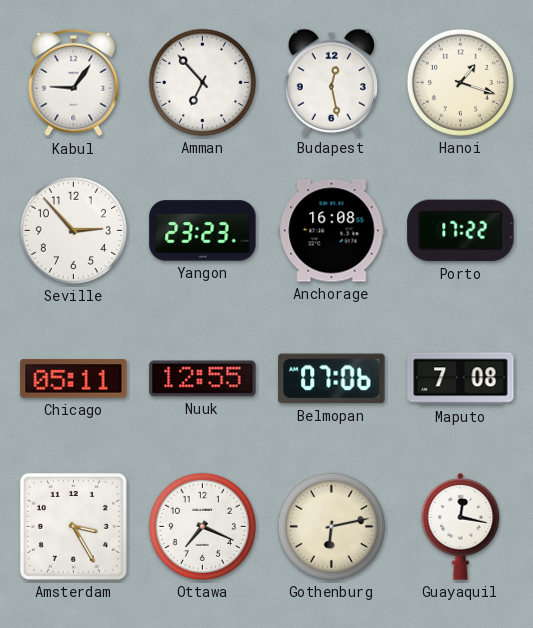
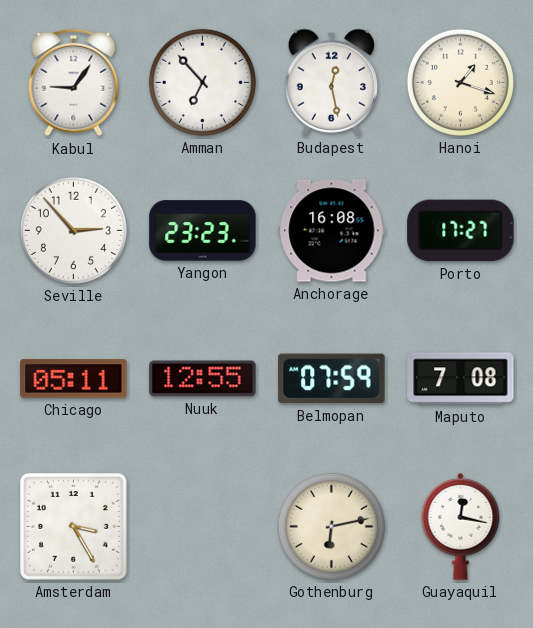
Porto: 17:22 -> 17:27
Belmopan: 07:06 -> 07:59
Ottawa: 7:19 -> none
